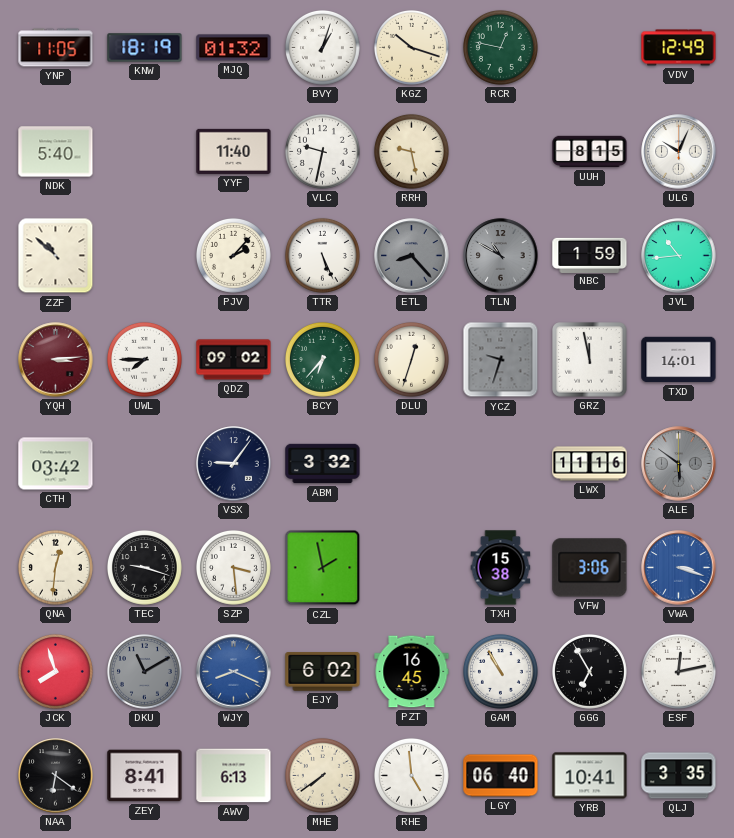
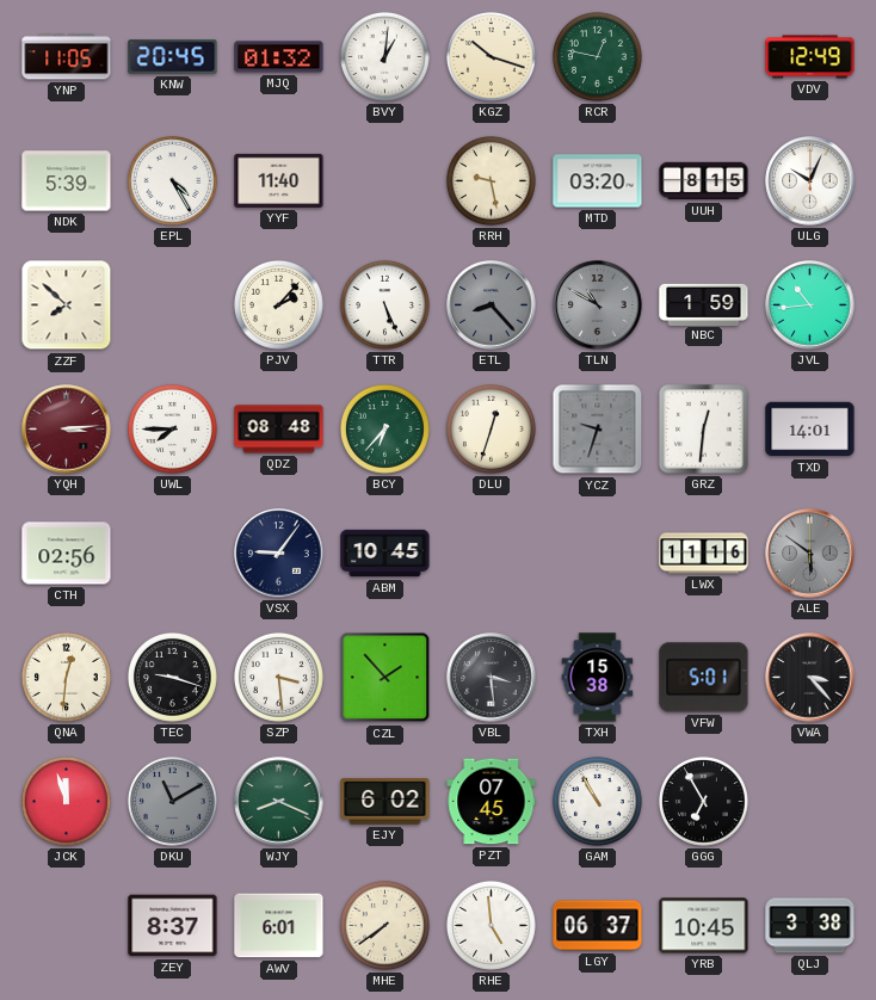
KNW: 18:19 -> 20:45
BVY: 1:03 -> 1:01
NDK: 5:40 -> 5:39
EPL: none -> 4:25
VLC: 9:32 -> none
MTD: none -> 03:20
ZZF: 10:52 -> 7:52
QDZ: 09:02 -> 08:48
GRZ: 11:58 -> 12:31
CTH: 03:42 -> 02:56
ABM: 3:32 -> 10:45
CZL: 1:58 -> 1:53
VBL: none -> 3:29
VFW: 3:06 -> 5:01
VWA: 3:18 -> 3:23
VWA dial: blue -> black
JCK: 7:57 -> 11:57
WJY dial: blue -> green
PZT: 16:45 -> 07:45
ESF: 12:13 -> none
NAA: 6:21 -> none
ZEY: 8:41 -> 8:37
AWV: 6:13 -> 6:01
LGY: 06:40 -> 06:37
YRB: 10:41 -> 10:45
QLJ: 3:35 -> 3:38
